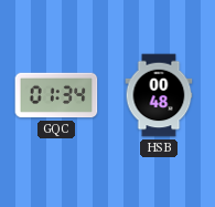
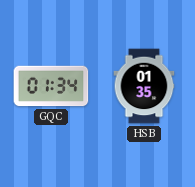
HSB: 00:48 -> 01:35
